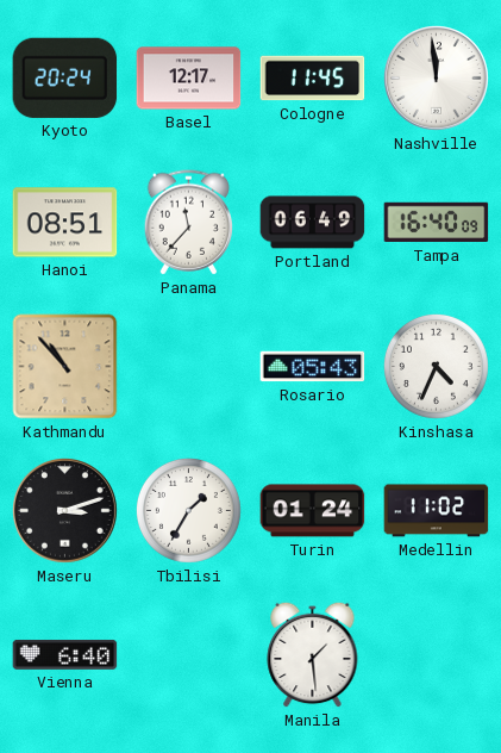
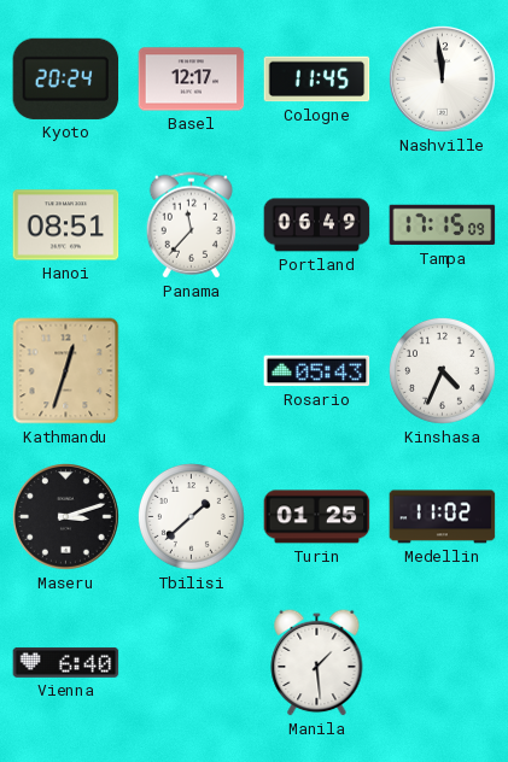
Tampa: 16:40 -> 17:15
Kathmandu: 10:53 -> 12:33
Tbilisi: 1:35 -> 1:38
Turin: 01:24 -> 01:25
